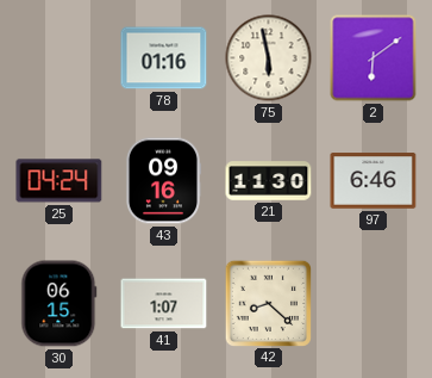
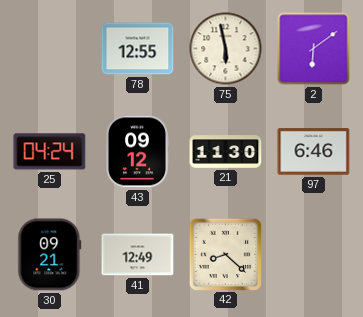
78: 01:16 -> 12:55
43: 09:16 -> 09:12
30: 06:15 -> 09:21
41: 1:07 -> 12:49
